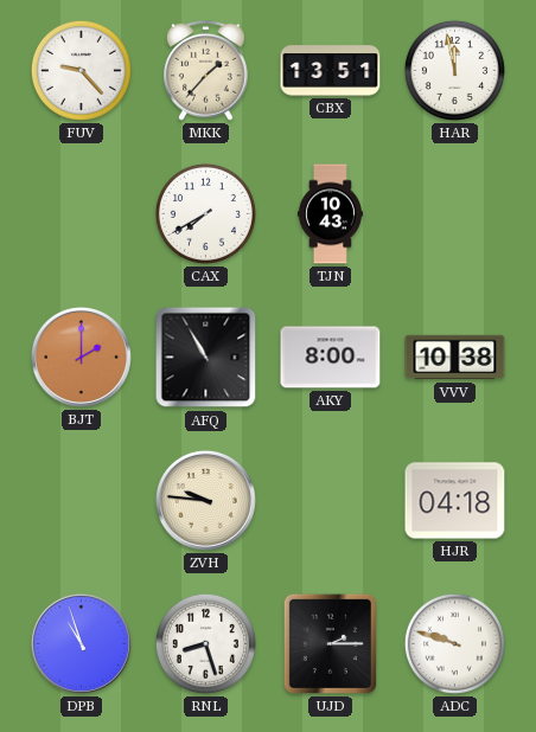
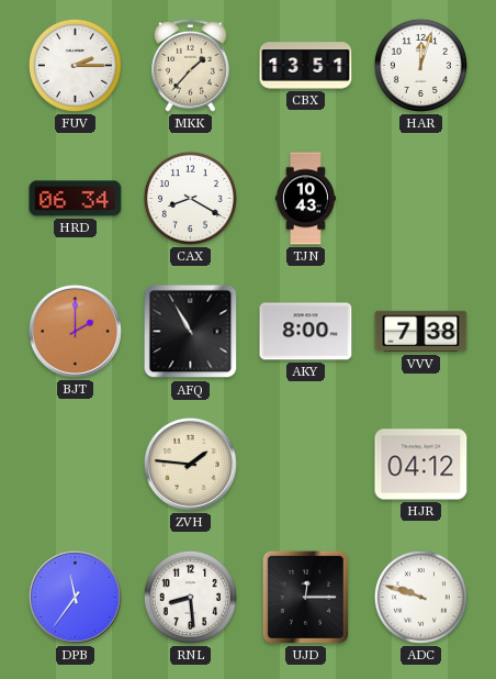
FUV: 9:23 -> 2:15
HAR: 11:58 -> 12:03
HRD: none -> 06:34
CAX: 7:40 -> 8:20
VVV: 10:38 -> 7:38
ZVH: 9:46 -> 1:46
HJR: 04:18 -> 04:12
DPB: 10:57 -> 11:36
RNL: 8:27 -> 8:29
UJD: 2:15 -> 12:15
